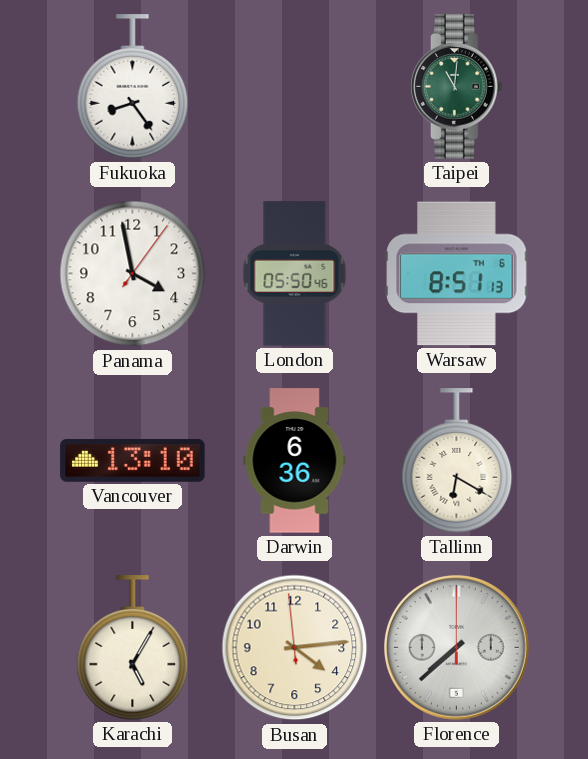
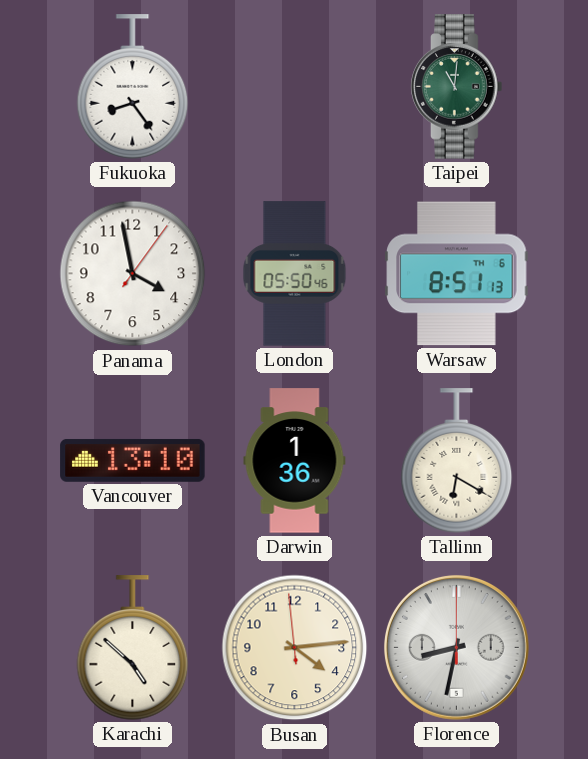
Darwin: 6:36 -> 1:36
Karachi: 5:05 -> 4:52
Florence: 7:38 -> 8:32
